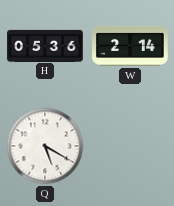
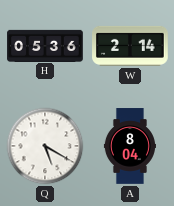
A: none -> 8:04
